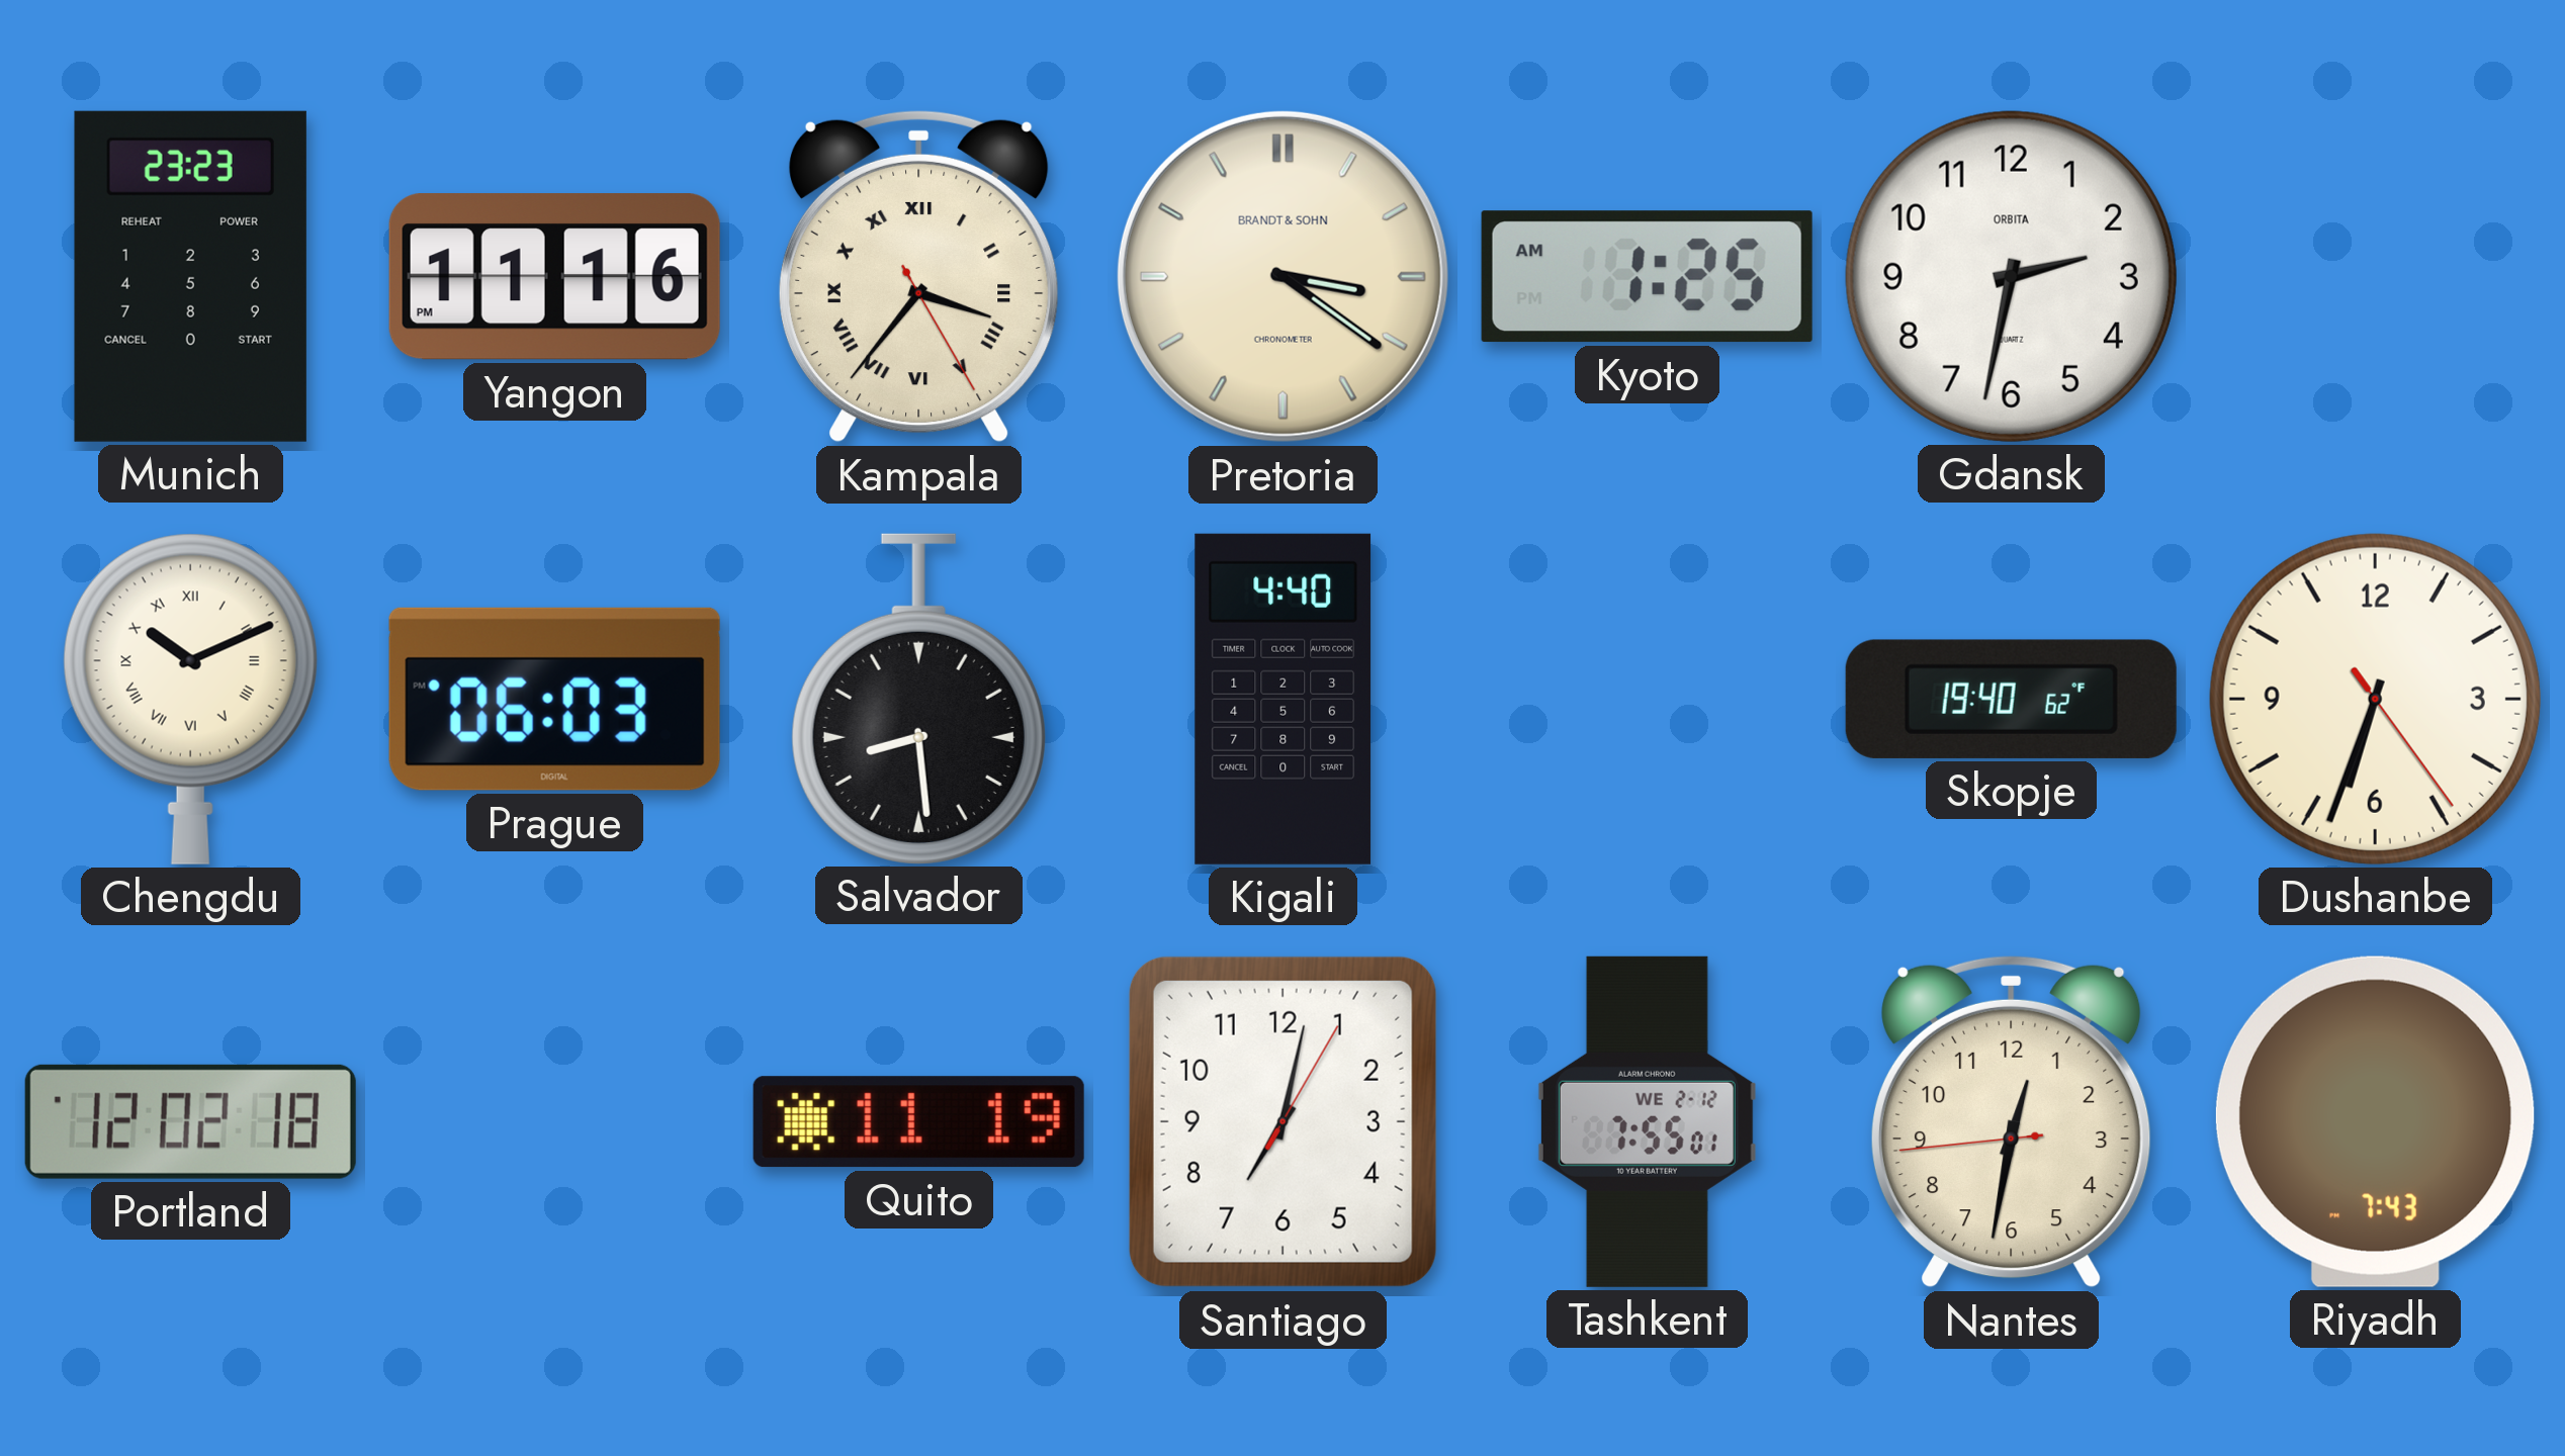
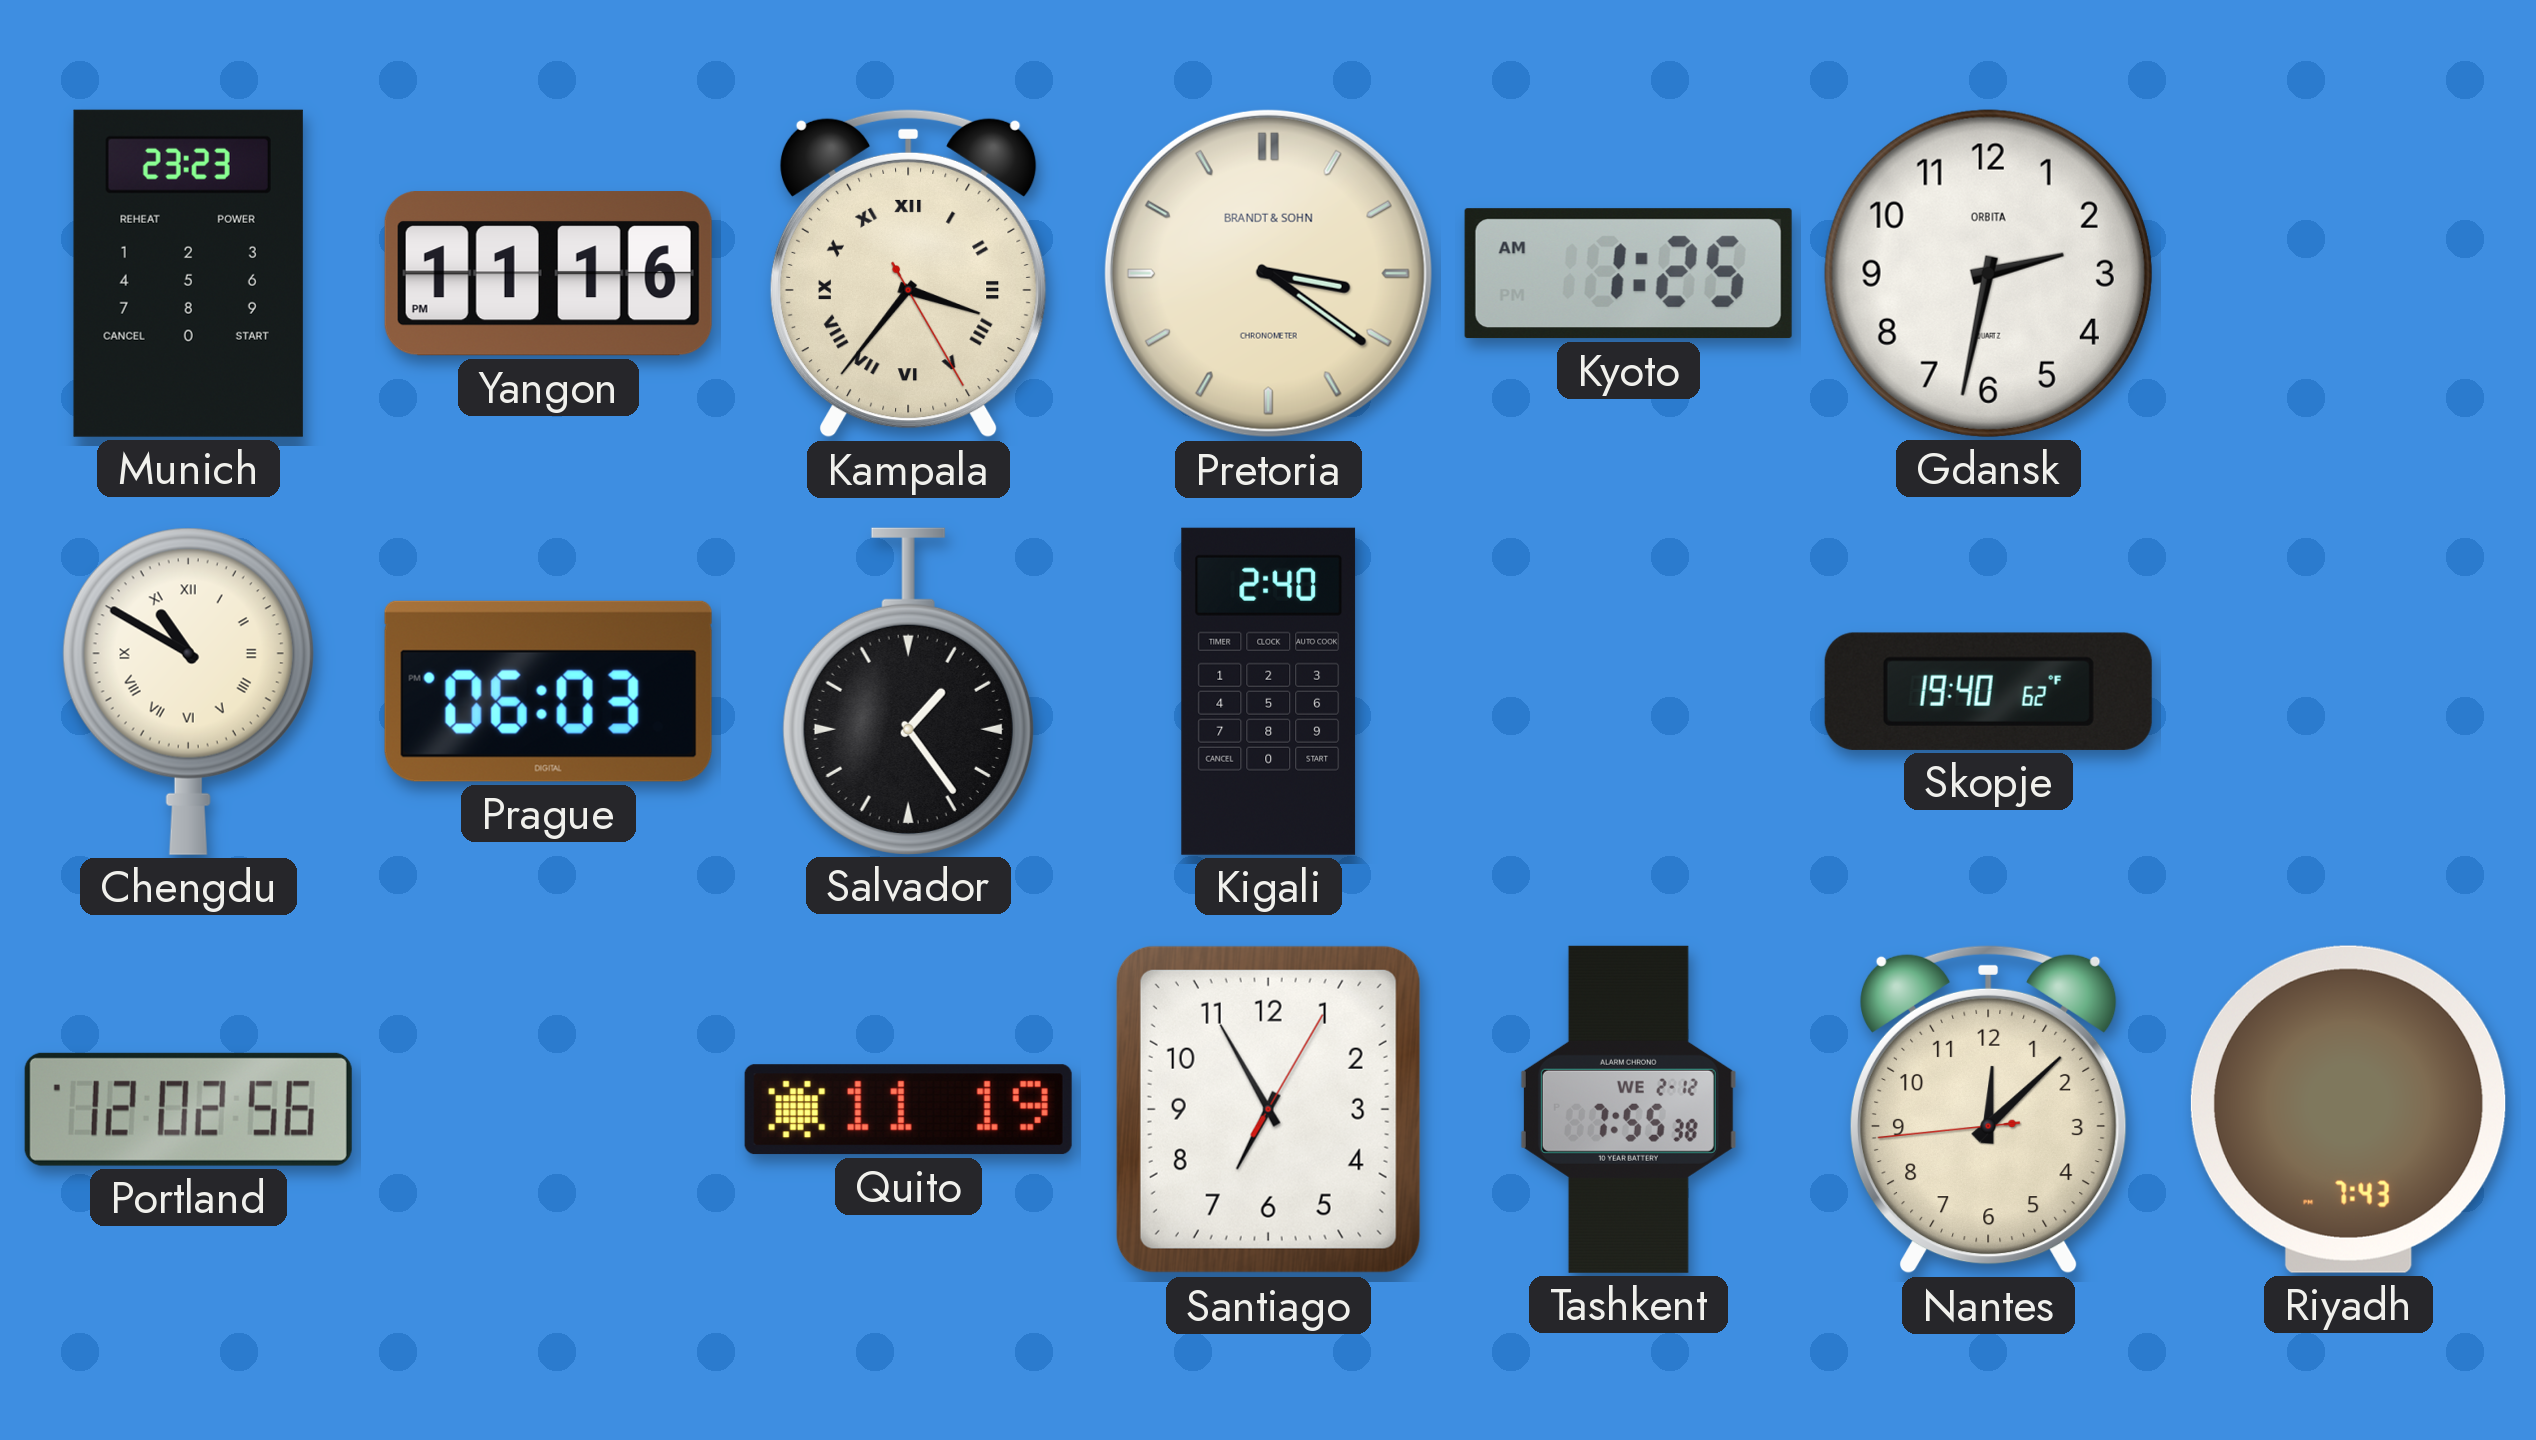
Chengdu: 10:11 -> 10:50
Salvador: 8:29 -> 1:24
Kigali: 4:40 -> 2:40
Dushanbe: 6:33 -> none
Portland: 12:02:18 -> 12:02:56
Santiago: 7:02 -> 6:55
Tashkent: 7:55:01 -> 7:55:38
Nantes: 12:31 -> 12:07
